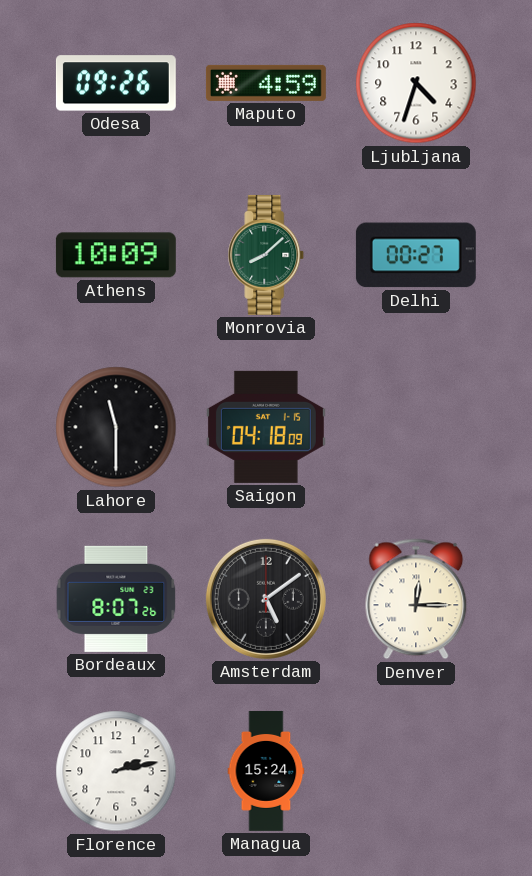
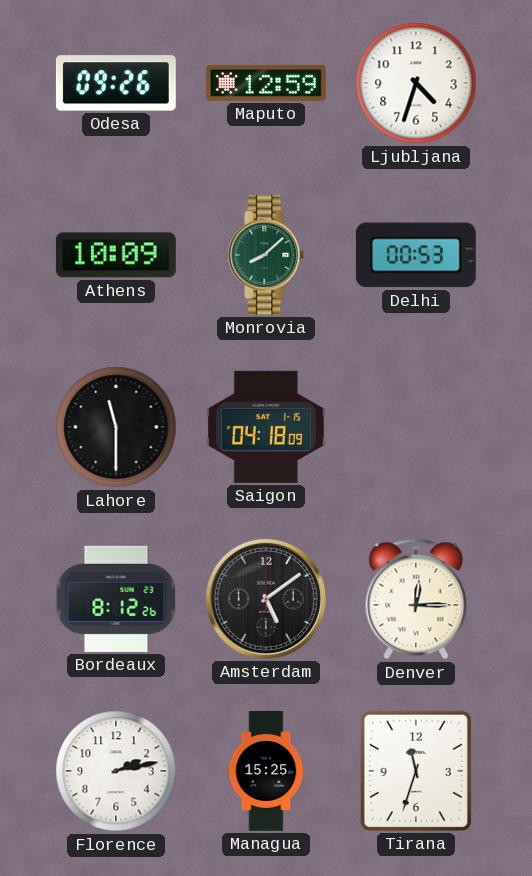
Maputo: 4:59 -> 12:59
Delhi: 00:27 -> 00:53
Bordeaux: 8:07 -> 8:12
Managua: 15:24 -> 15:25
Tirana: none -> 11:33
